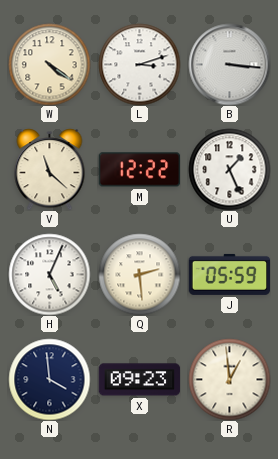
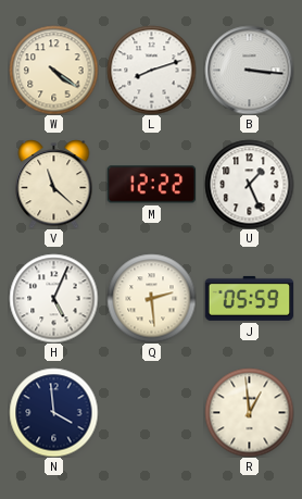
L: 3:12 -> 8:12
X: 09:23 -> none
